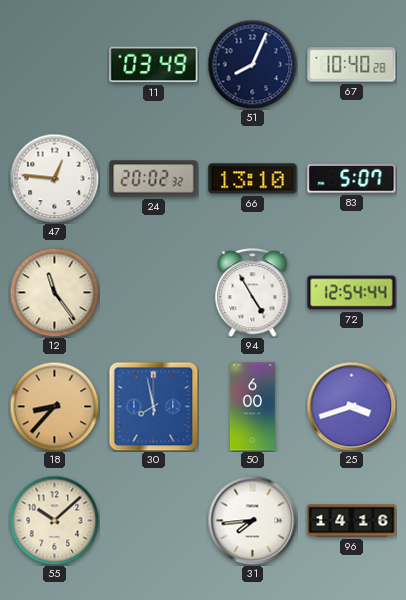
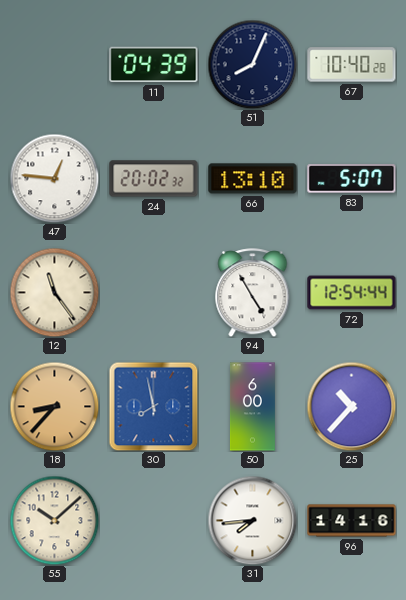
11: 03:49 -> 04:39
25: 3:42 -> 10:37
